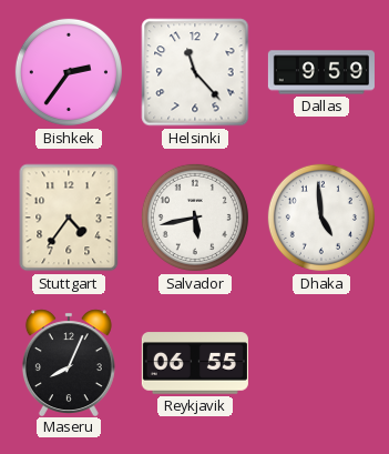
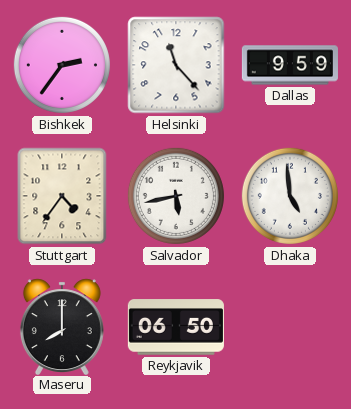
Maseru: 8:04 -> 8:00
Reykjavik: 06:55 -> 06:50
